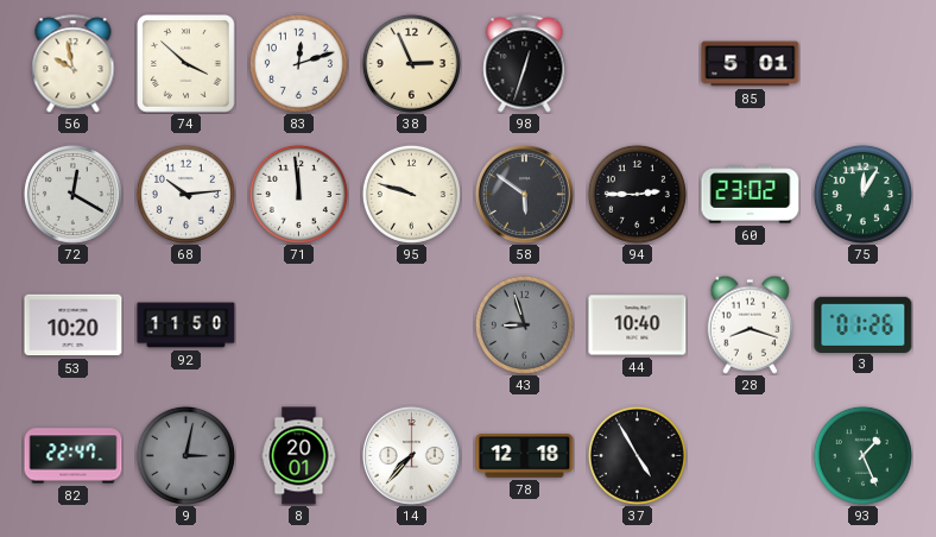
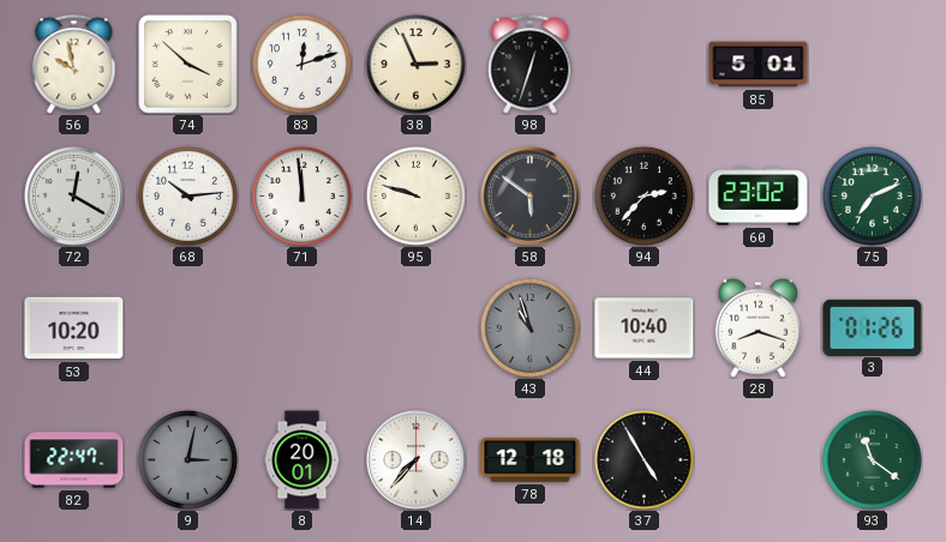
94: 2:45 -> 2:37
75: 12:05 -> 7:11
92: 11:50 -> none
43: 8:57 -> 10:57
93: 1:26 -> 11:21
